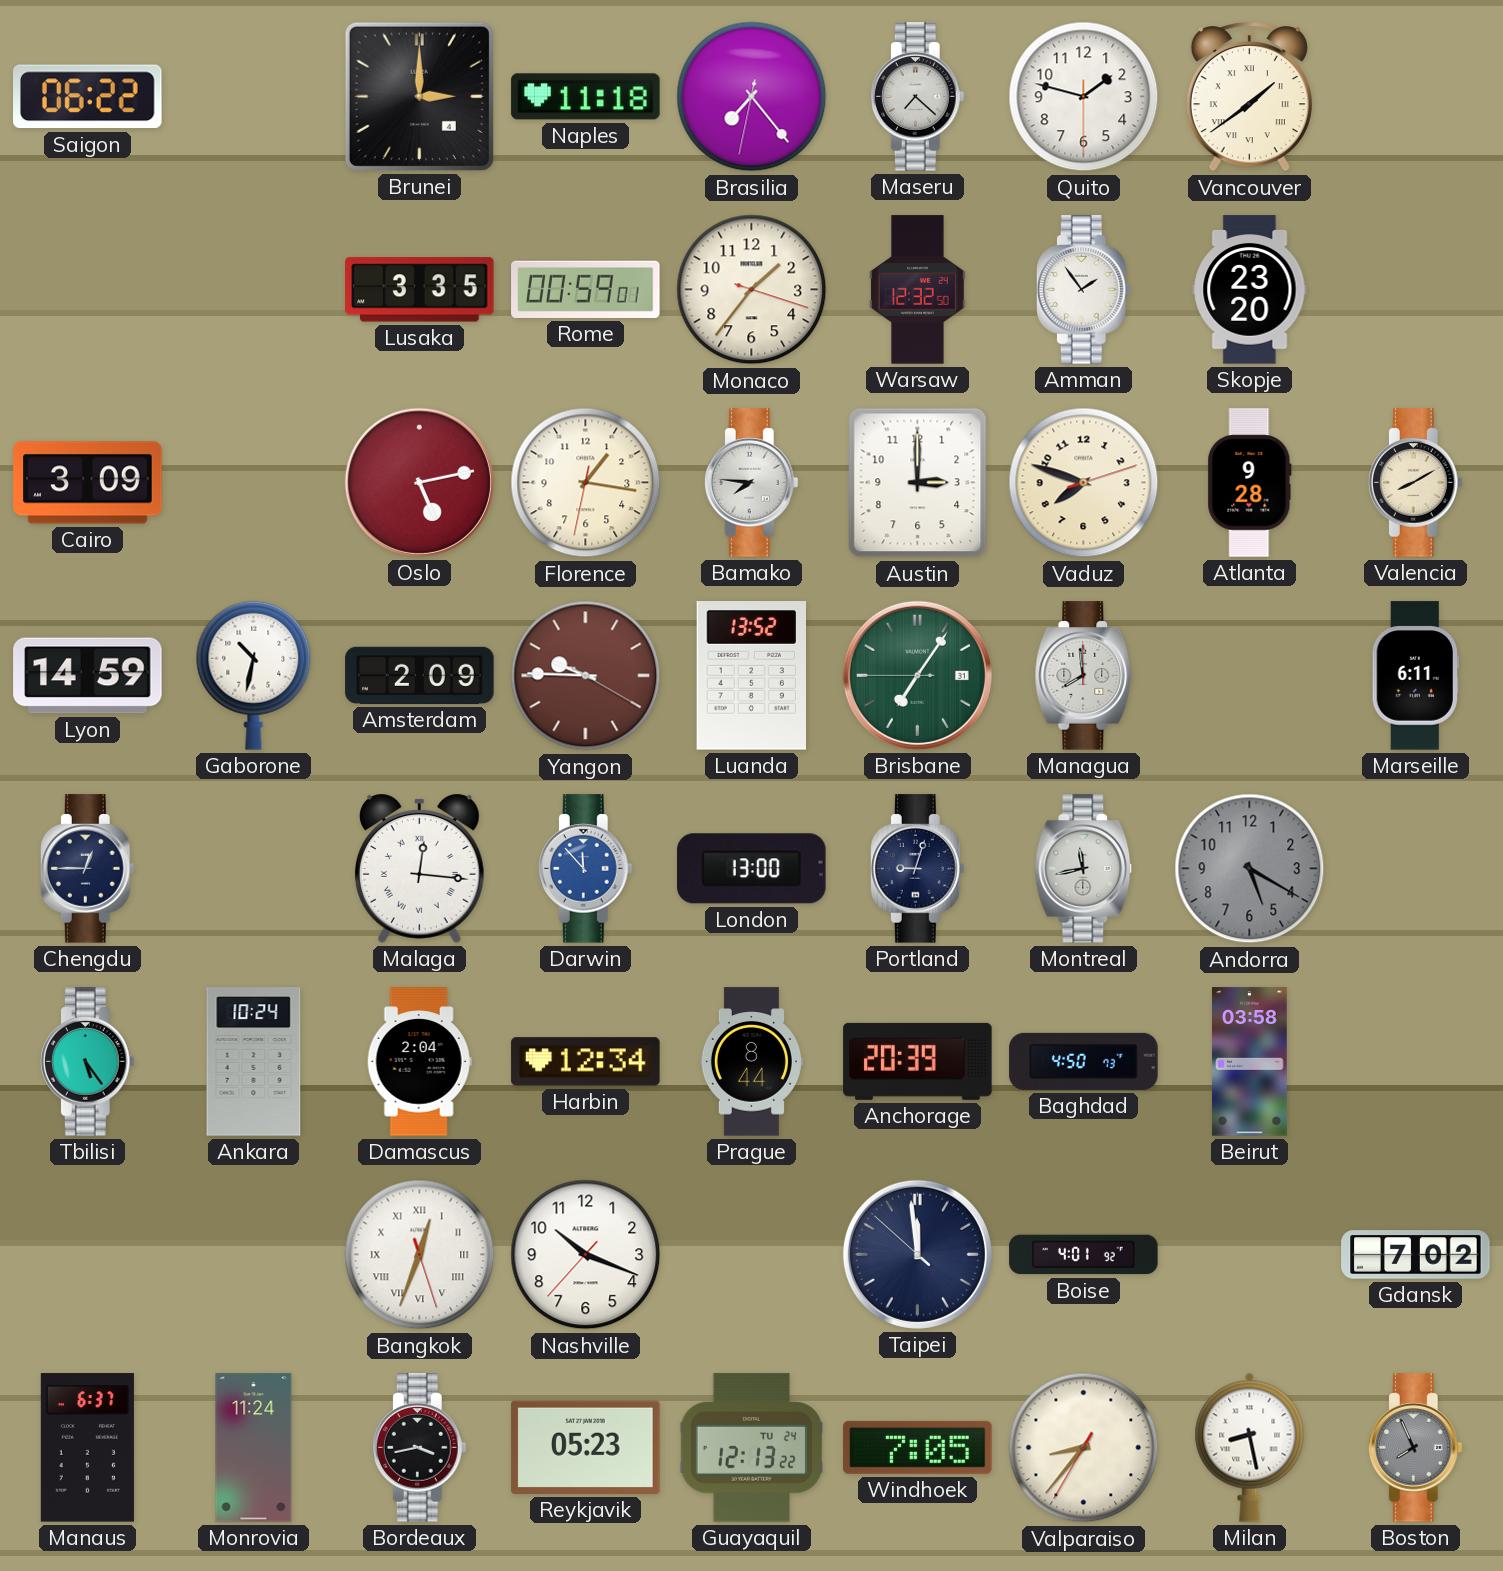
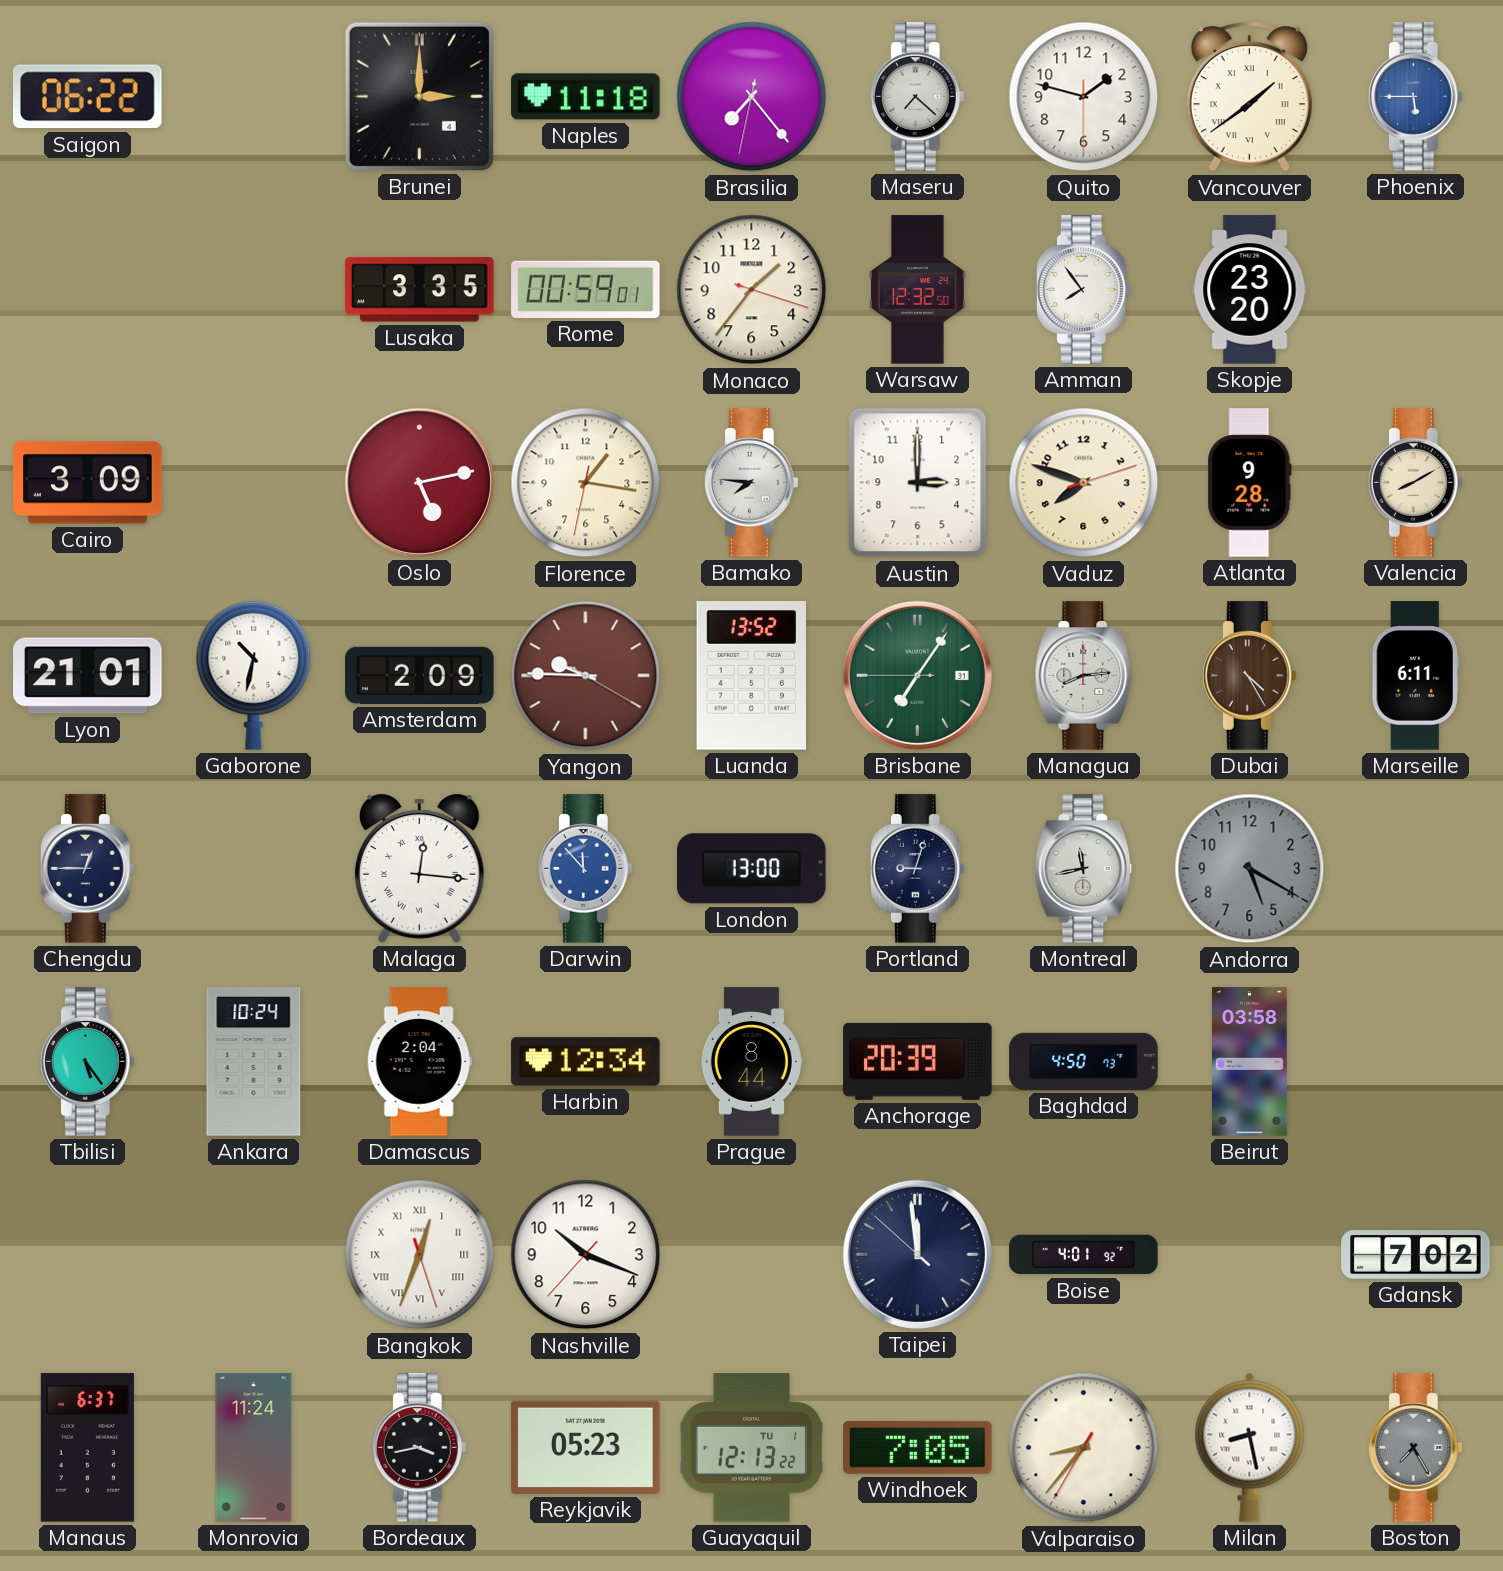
Phoenix: none -> 5:45
Amman: 1:54 -> 7:54
Lyon: 14:59 -> 21:01
Managua: 7:59 -> 8:14
Dubai: none -> 4:25
Guayaquil date: TU 24 -> TU 1
Boston: 7:56 -> 7:25
